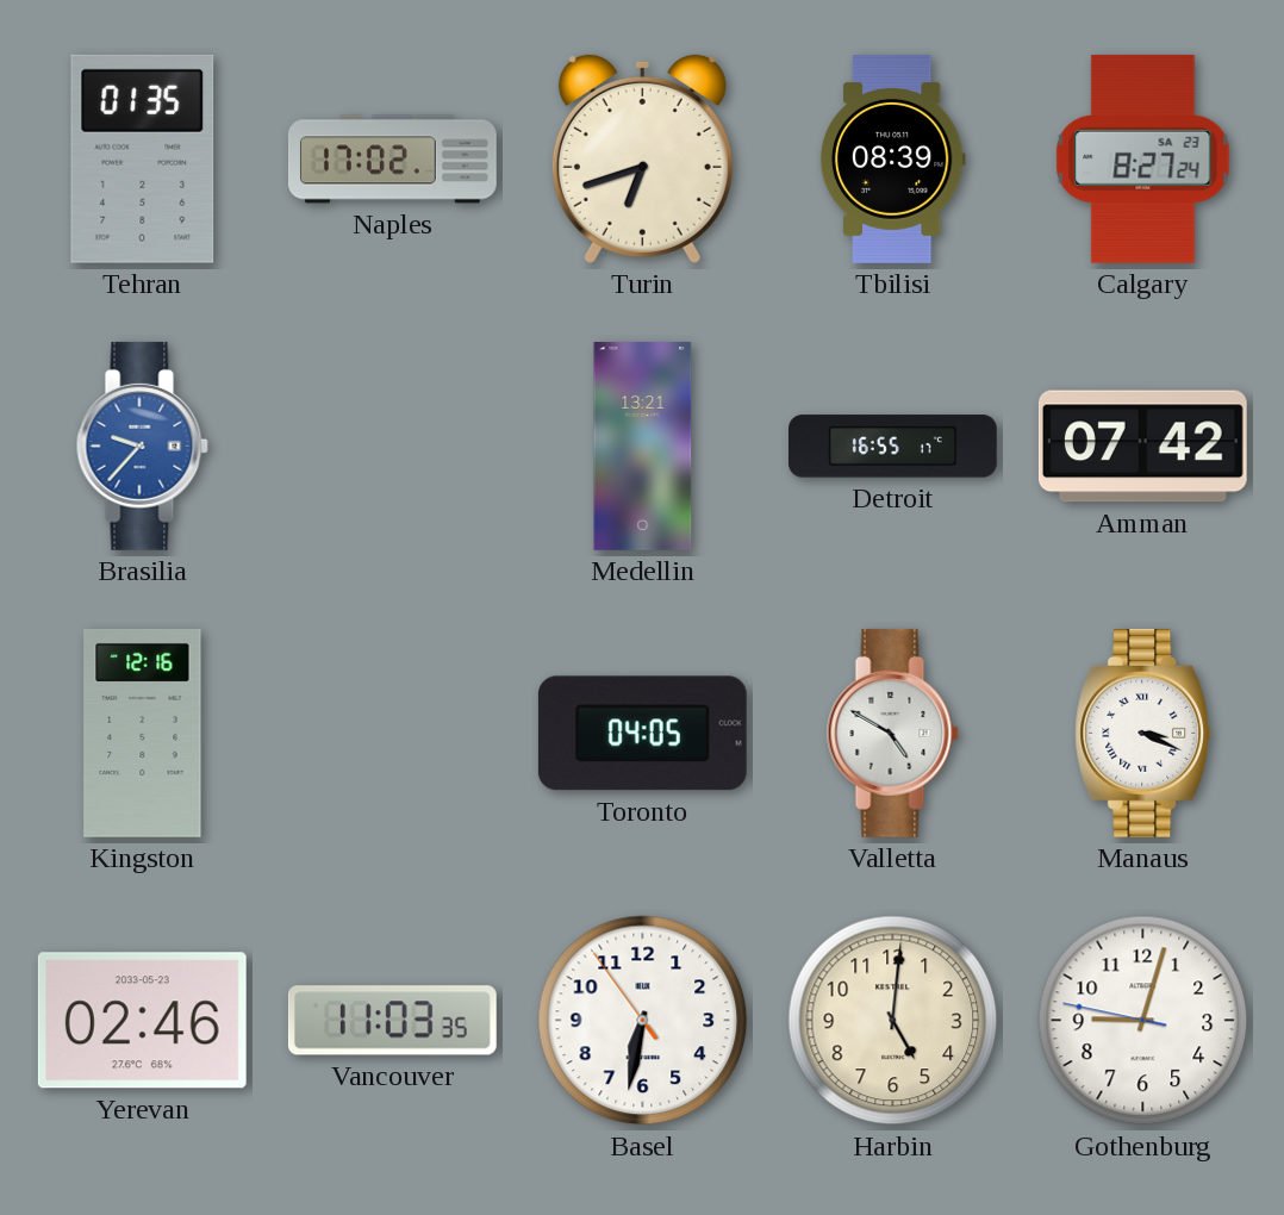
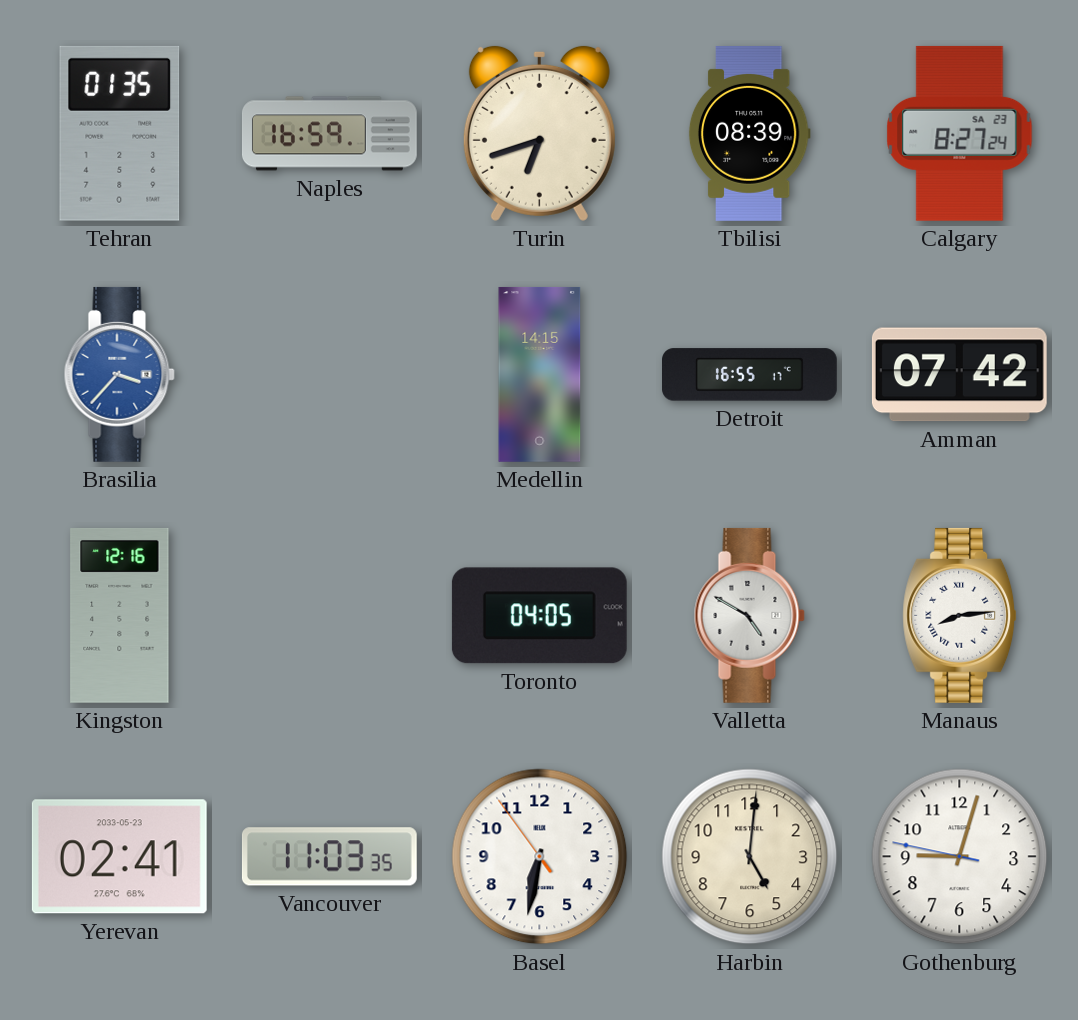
Naples: 17:02 -> 16:59
Brasilia: 9:37 -> 3:37
Medellin: 13:21 -> 14:15
Manaus: 3:19 -> 8:14
Yerevan: 02:46 -> 02:41
